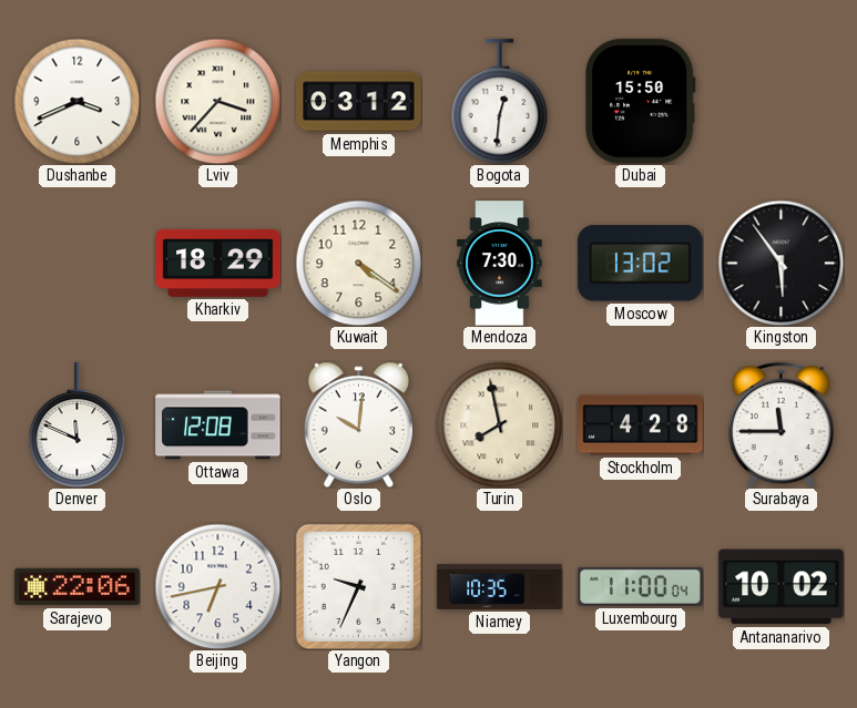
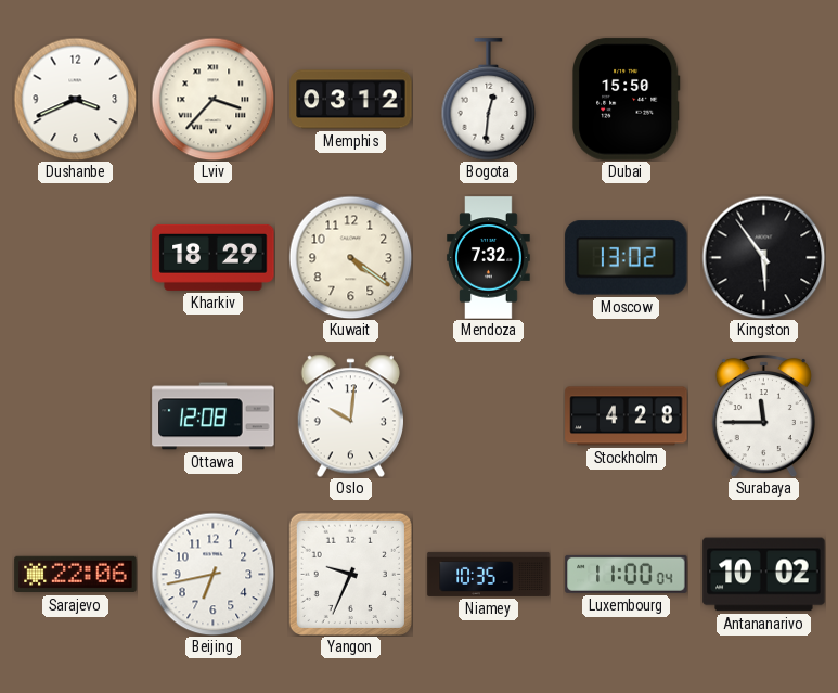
Mendoza: 7:30 -> 7:32
Denver: 11:49 -> none
Turin: 7:58 -> none
